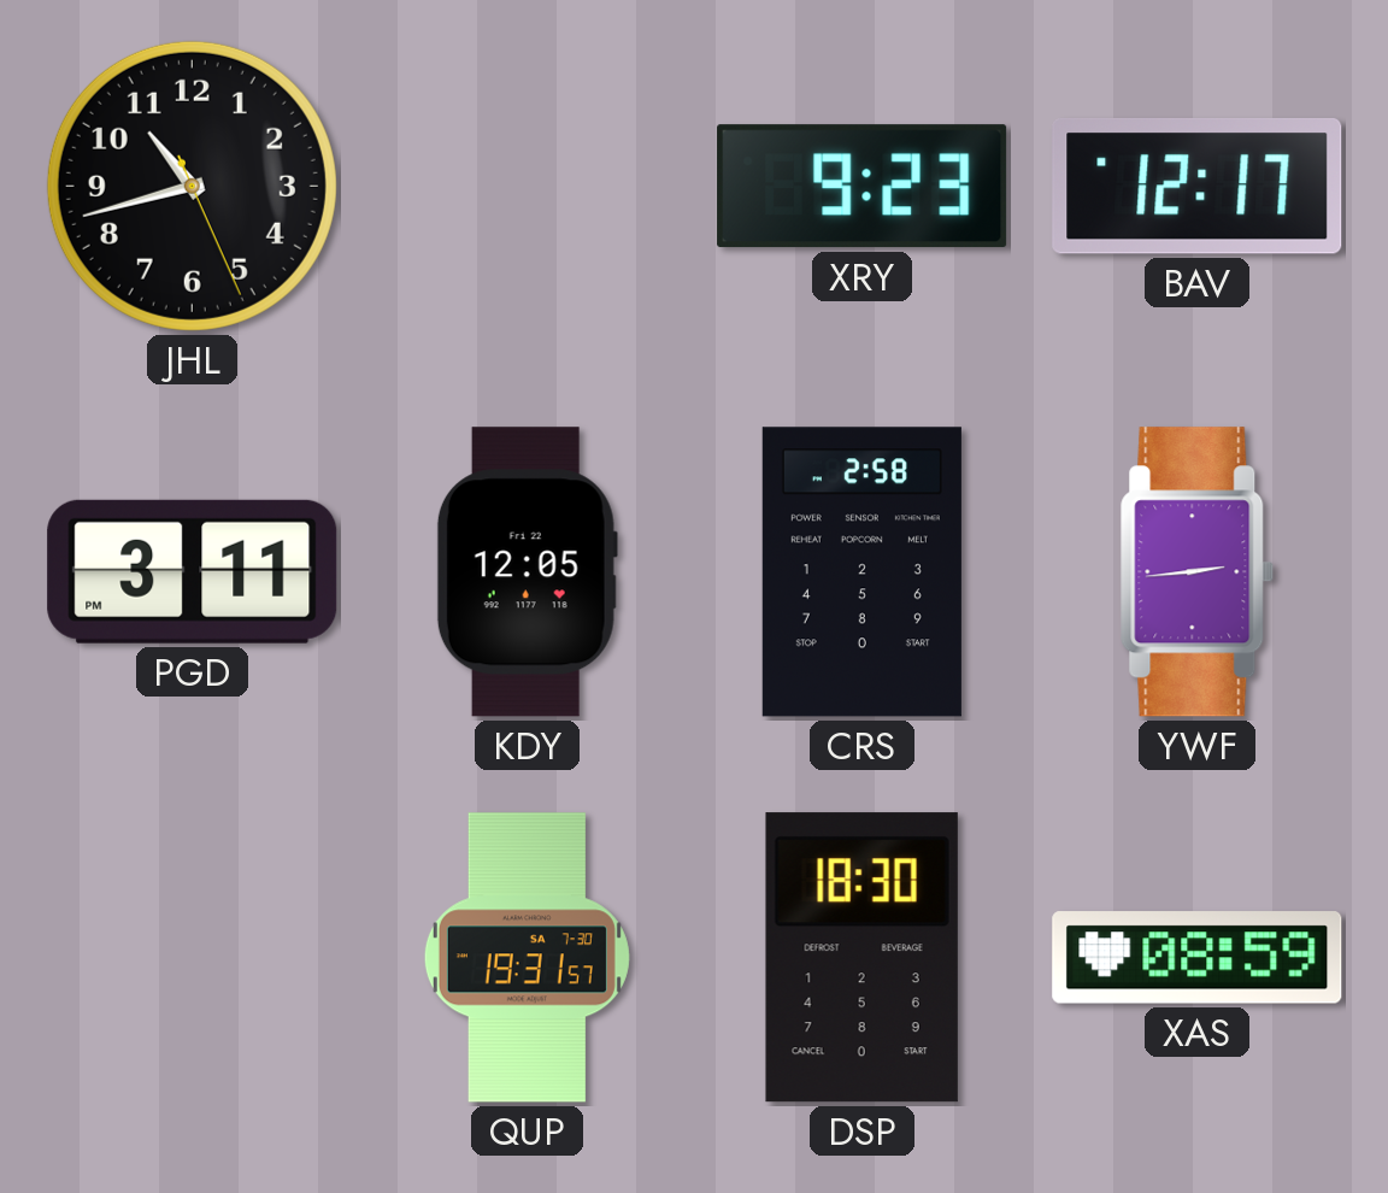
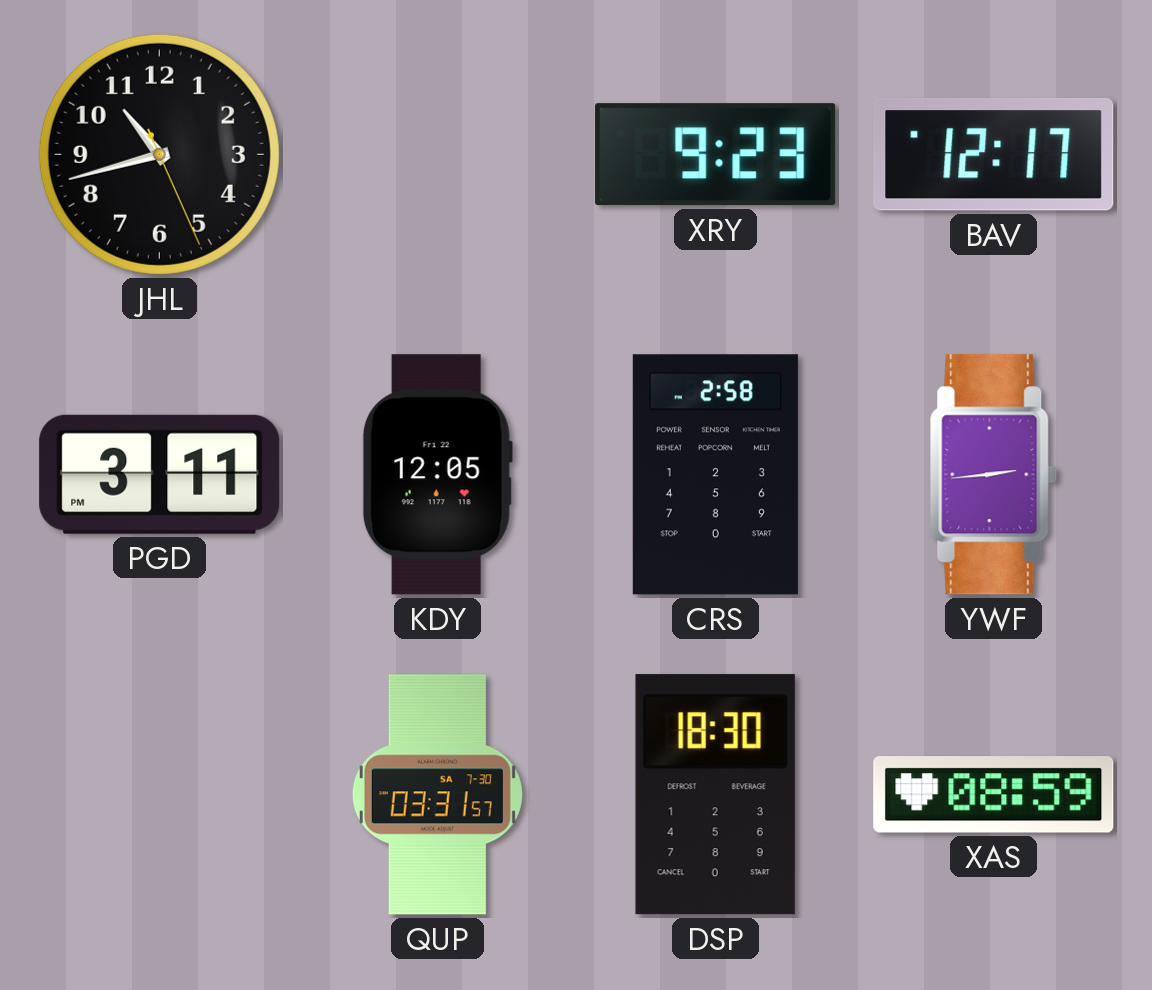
QUP: 19:31 -> 03:31
